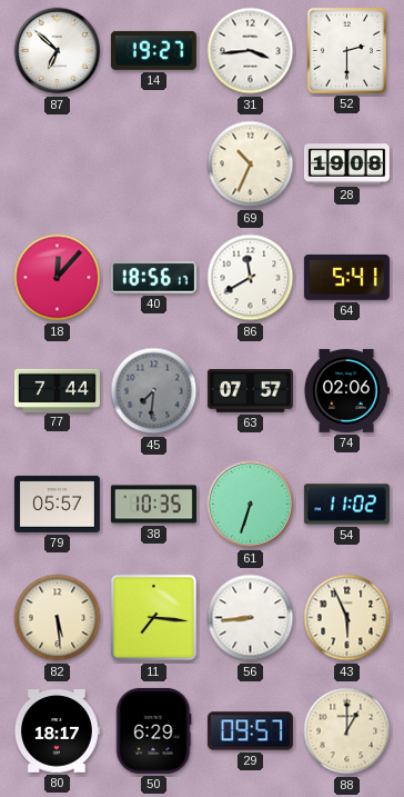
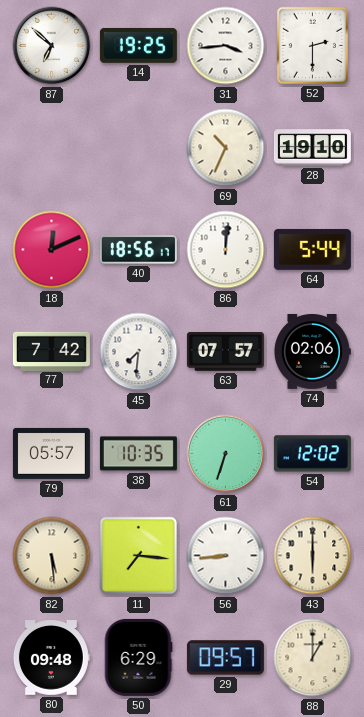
14: 19:27 -> 19:25
28: 19:08 -> 19:10
18: 12:07 -> 12:11
86: 11:40 -> 12:01
64: 5:41 -> 5:44
77: 7:44 -> 7:42
45 dial: grey -> white
54: 11:02 -> 12:02
43: 5:56 -> 6:00
80: 18:17 -> 09:48
